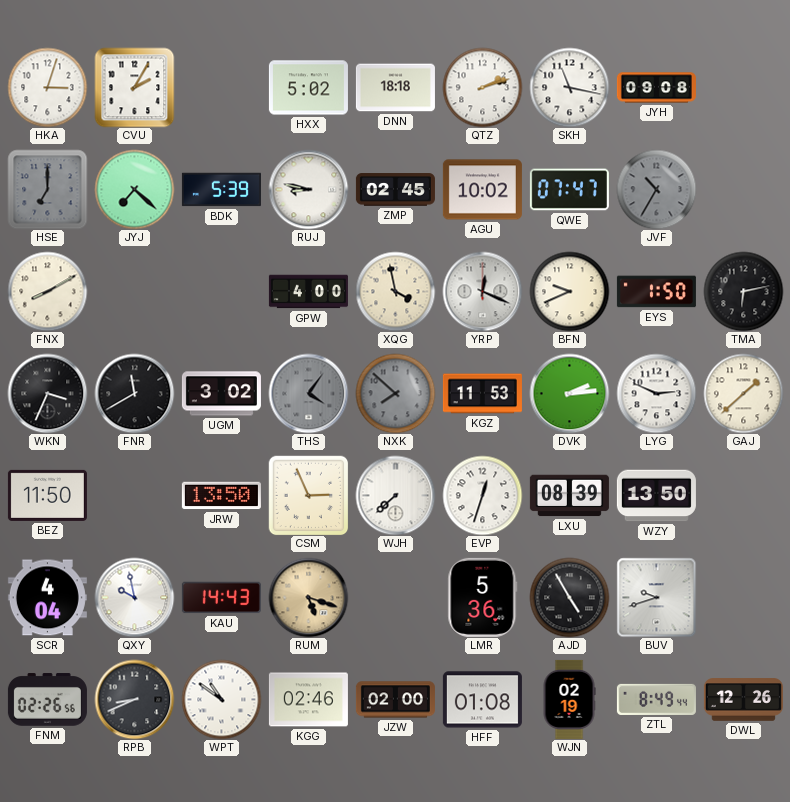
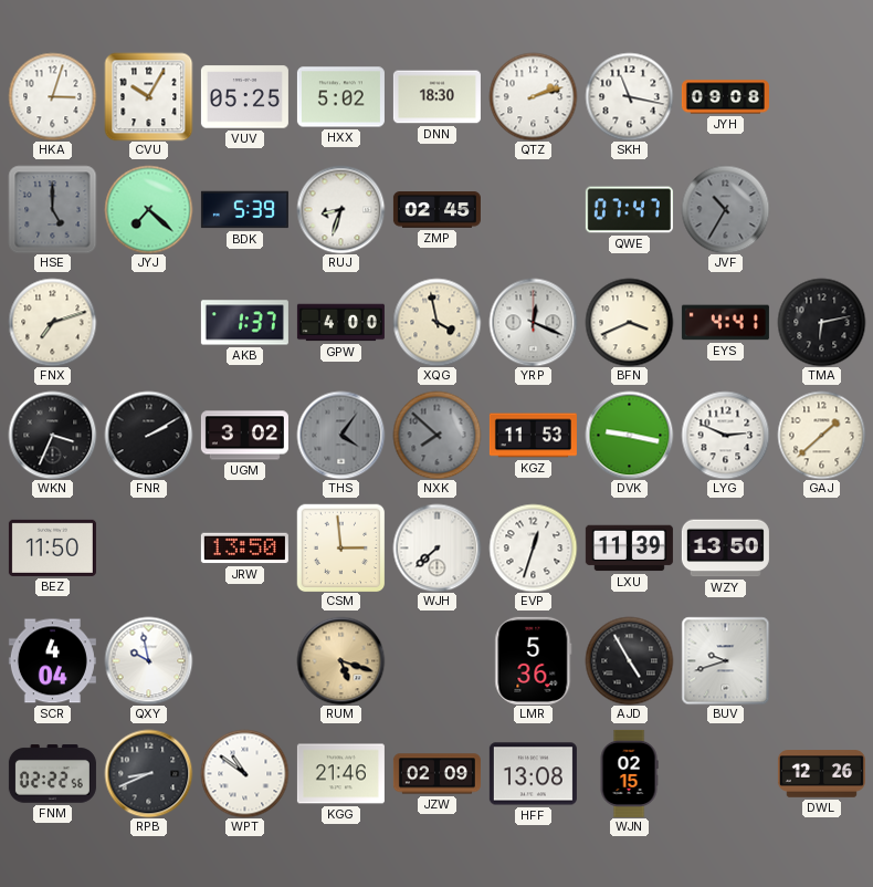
CVU: 2:05 -> 10:05
VUV: none -> 05:25
DNN: 18:18 -> 18:30
HSE: 7:00 -> 5:00
RUJ: 8:47 -> 8:33
AGU: 10:02 -> none
FNX: 8:10 -> 7:12
AKB: none -> 1:37
BFN: 9:41 -> 3:41
EYS: 1:50 -> 4:41
FNR: 11:40 -> 2:10
DVK: 2:14 -> 9:17
CSM: 2:56 -> 2:59
LXU: 08:39 -> 11:39
KAU: 14:43 -> none
FNM: 02:26 -> 02:22
KGG: 02:46 -> 21:46
JZW: 02:00 -> 02:09
HFF: 01:08 -> 13:08
WJN: 02:19 -> 02:15
ZTL: 8:49 -> none
